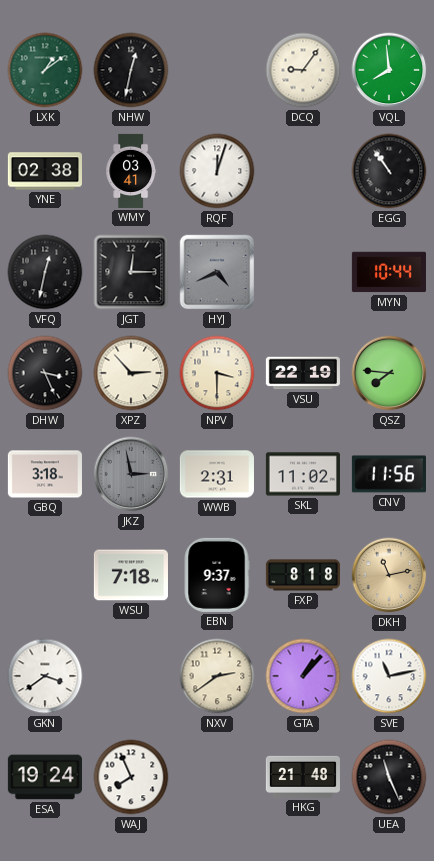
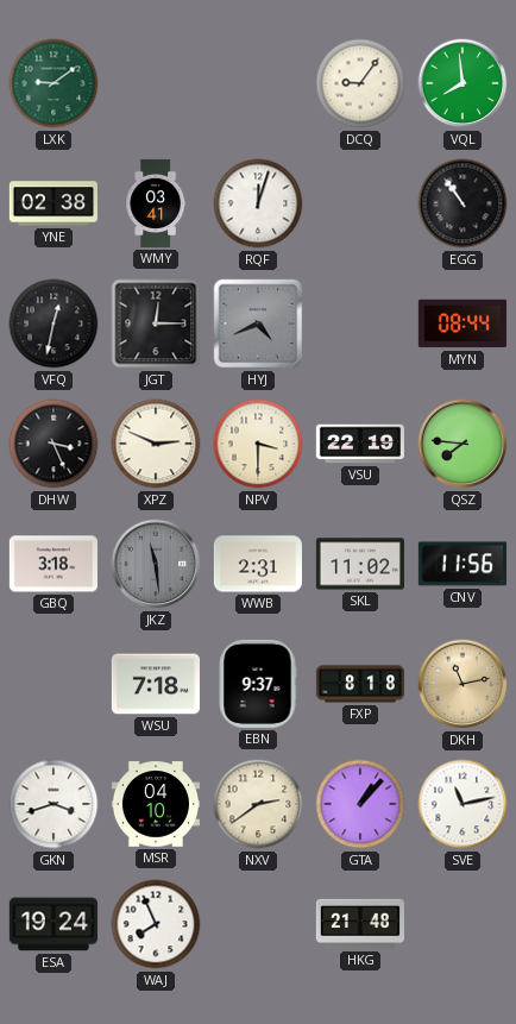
LXK: 1:09 -> 9:09
NHW: 12:32 -> none
MYN: 10:44 -> 08:44
XPZ: 2:53 -> 2:49
JKZ: 2:58 -> 11:29
GKN: 3:39 -> 3:42
MSR: none -> 04:10
UEA: 11:26 -> none
